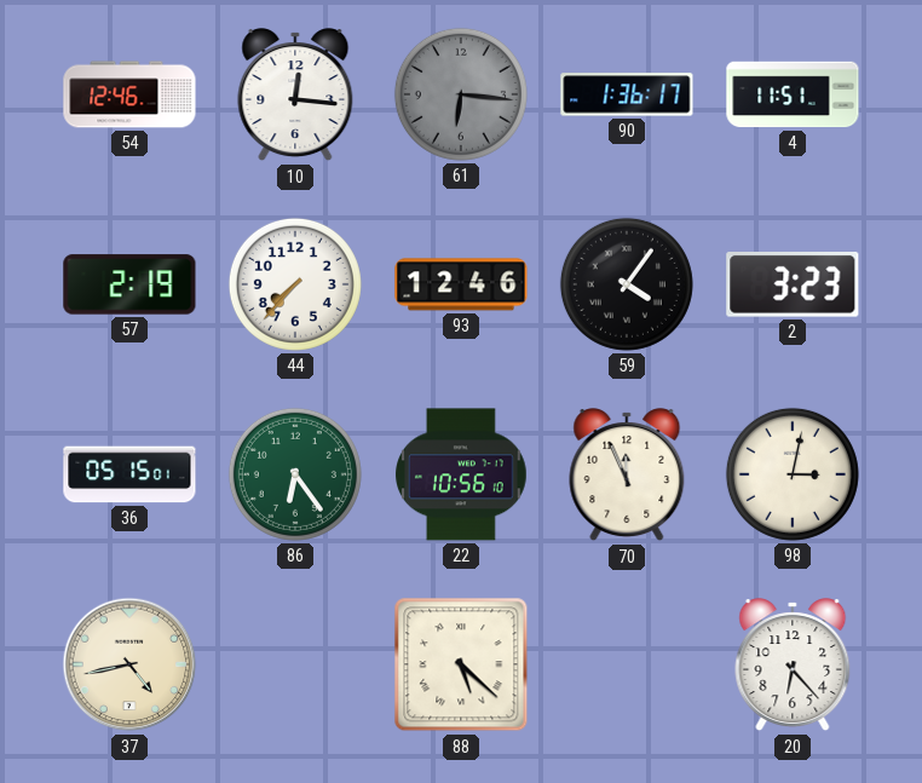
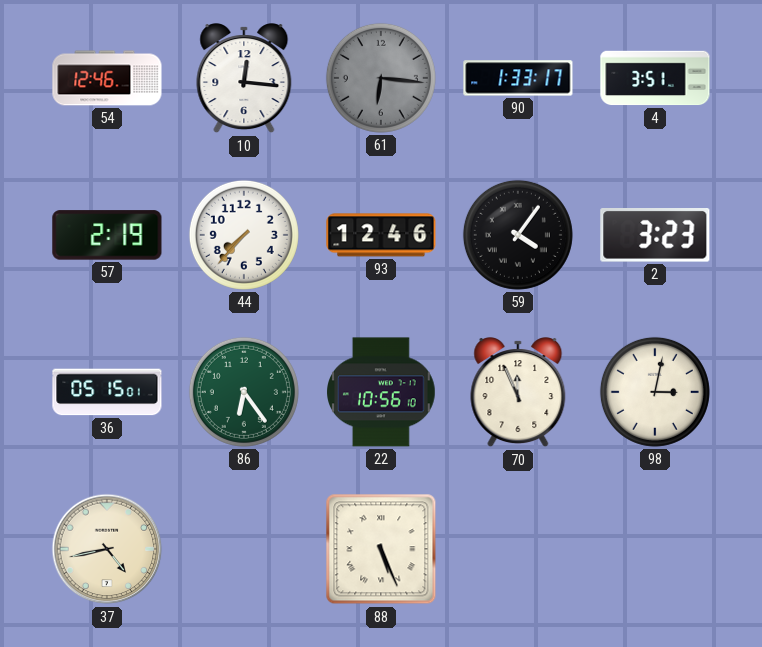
90: 1:36 -> 1:33
4: 11:51 -> 3:51
88: 5:22 -> 5:26
20: 6:23 -> none
